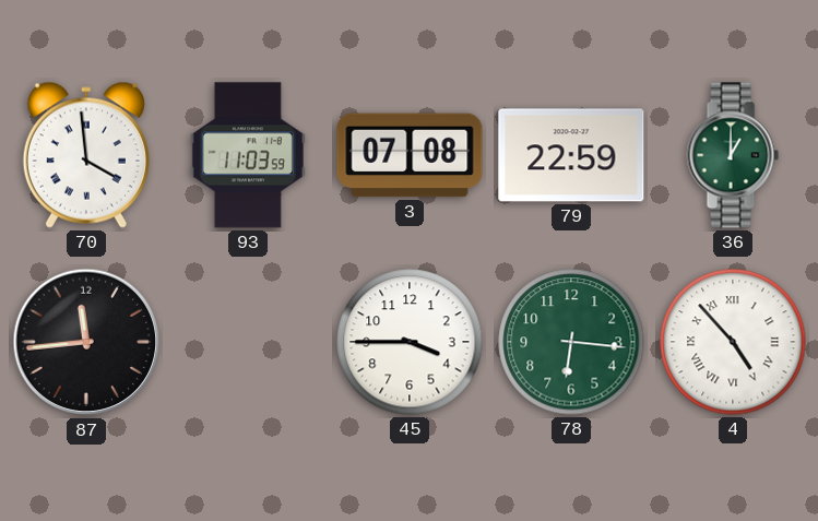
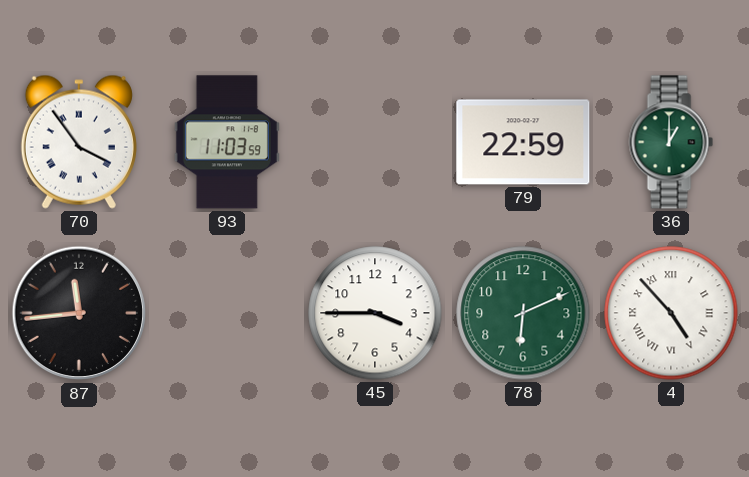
70: 3:59 -> 3:54
3: 07:08 -> none
78: 6:16 -> 6:11
